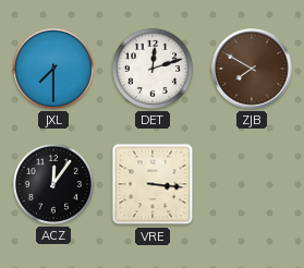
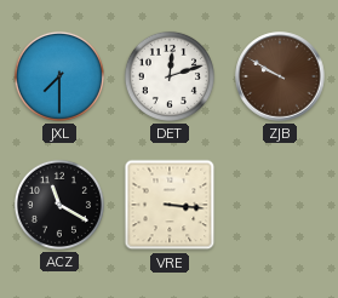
ZJB: 7:50 -> 9:50
ACZ: 12:06 -> 11:20
